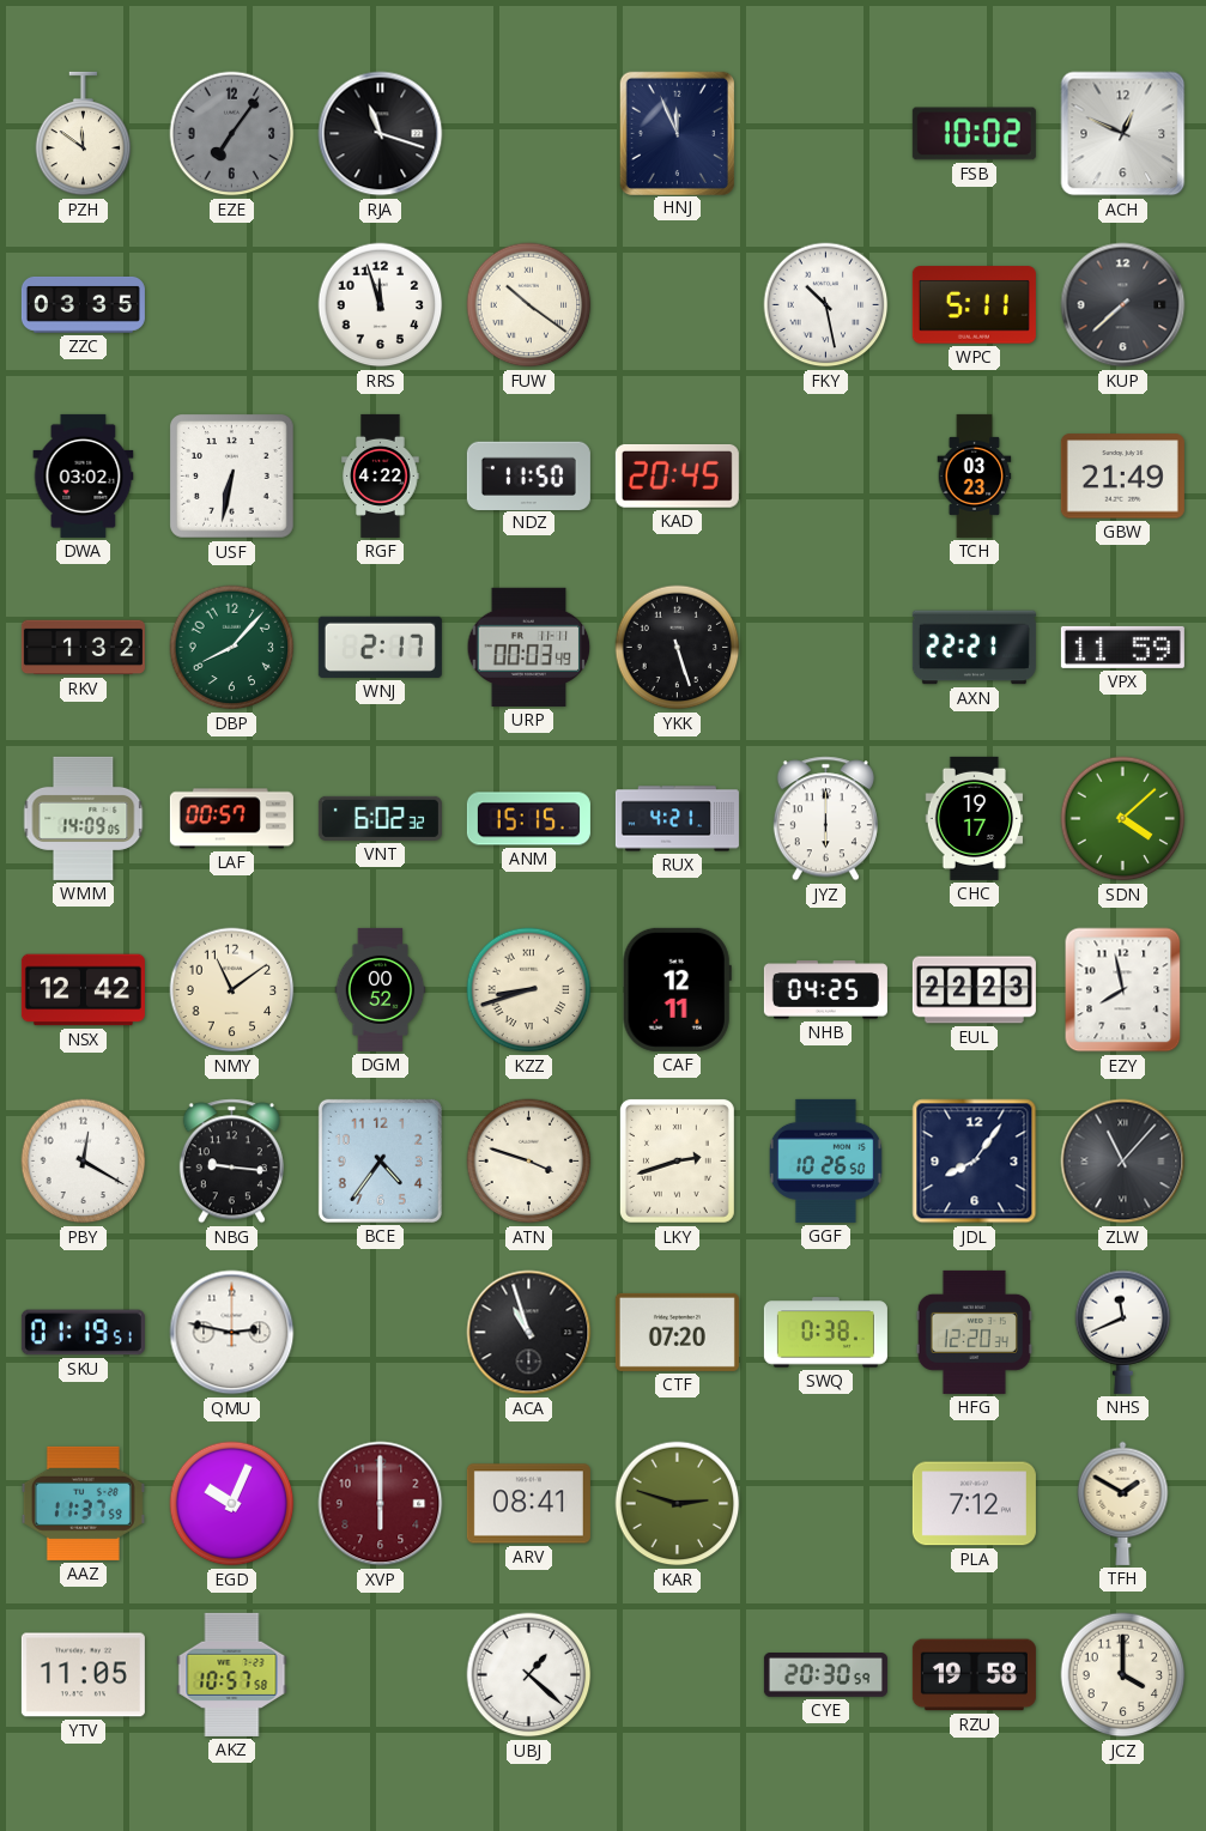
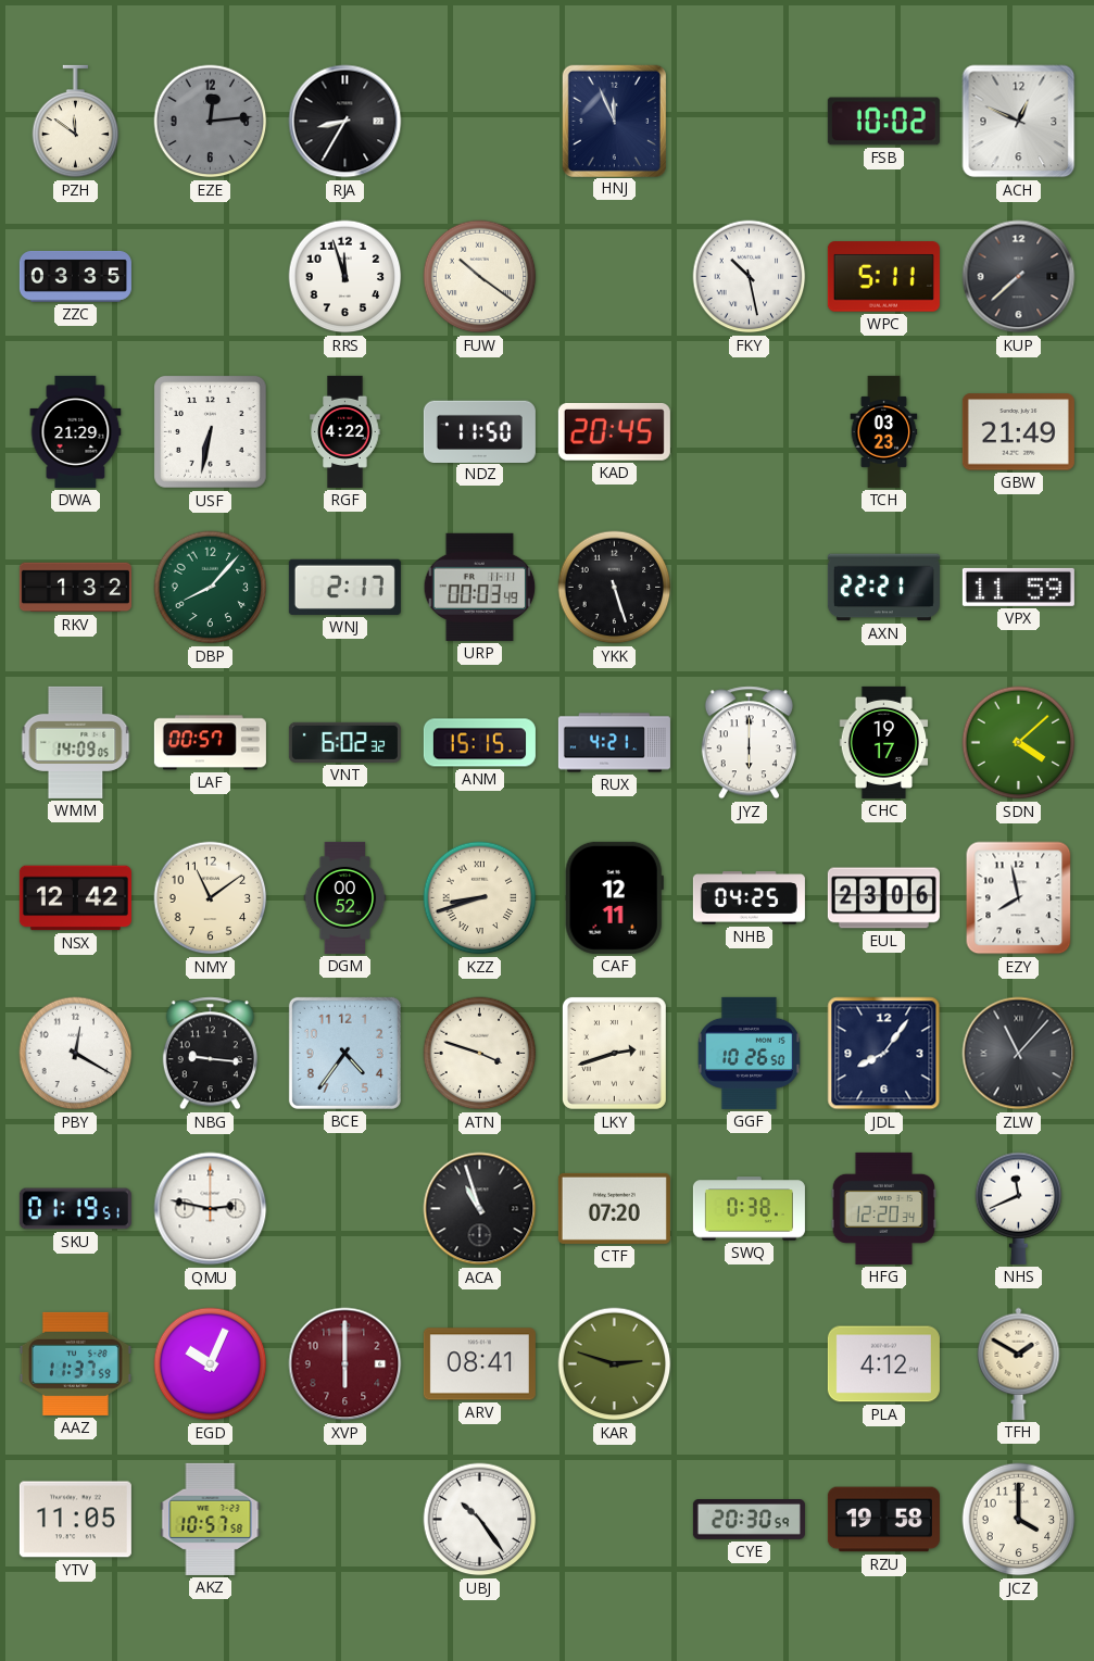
EZE: 7:06 -> 12:14
RJA: 11:18 -> 8:35
DWA: 03:02 -> 21:29
EUL: 22:23 -> 23:06
PLA: 7:12 -> 4:12
UBJ: 1:22 -> 10:24
